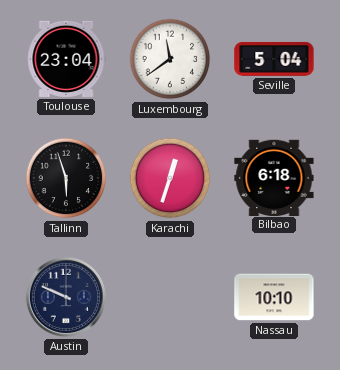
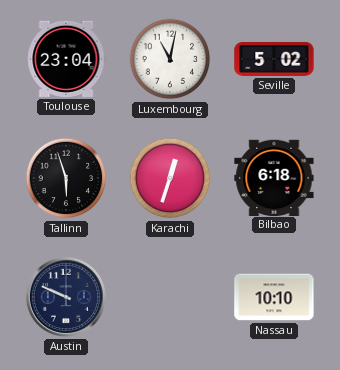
Luxembourg: 11:39 -> 11:02
Seville: 5:04 -> 5:02
